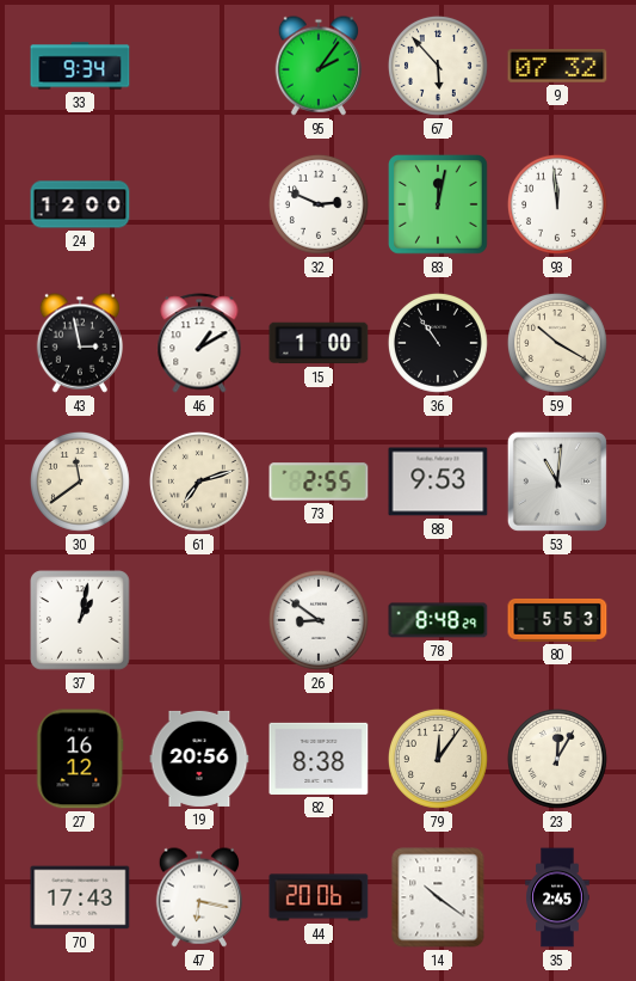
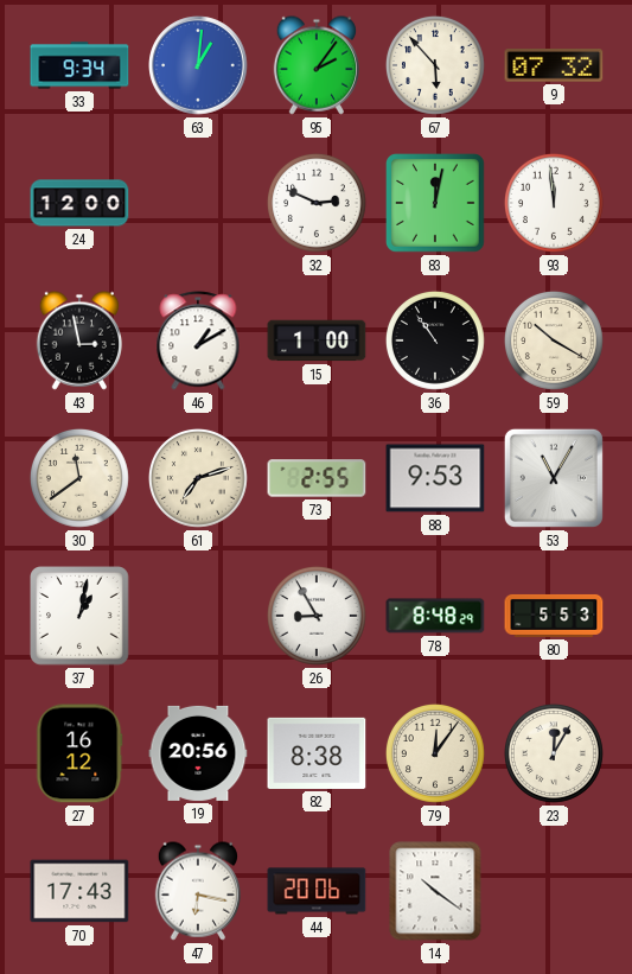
63: none -> 1:01
53: 11:01 -> 11:05
26: 8:51 -> 8:55
35: 2:45 -> none
